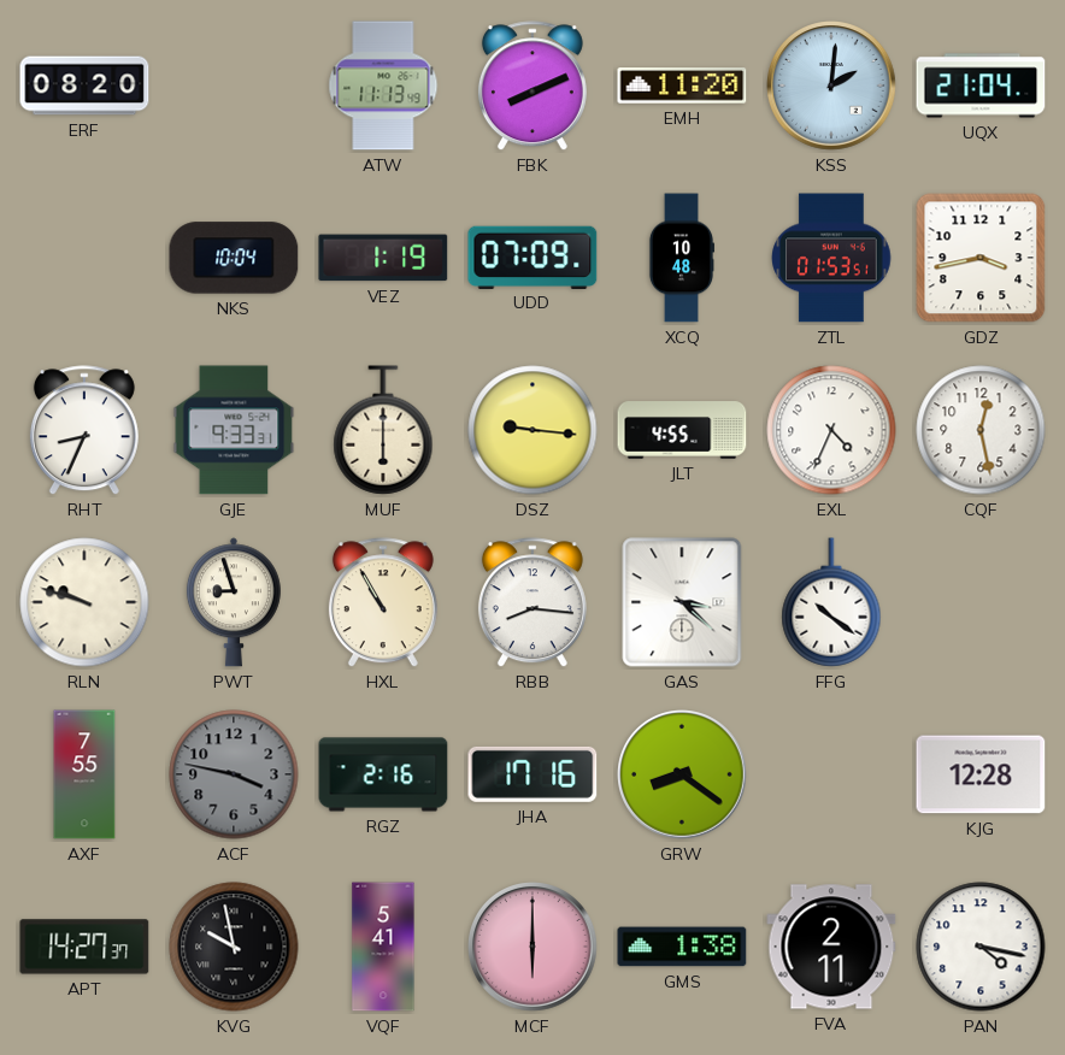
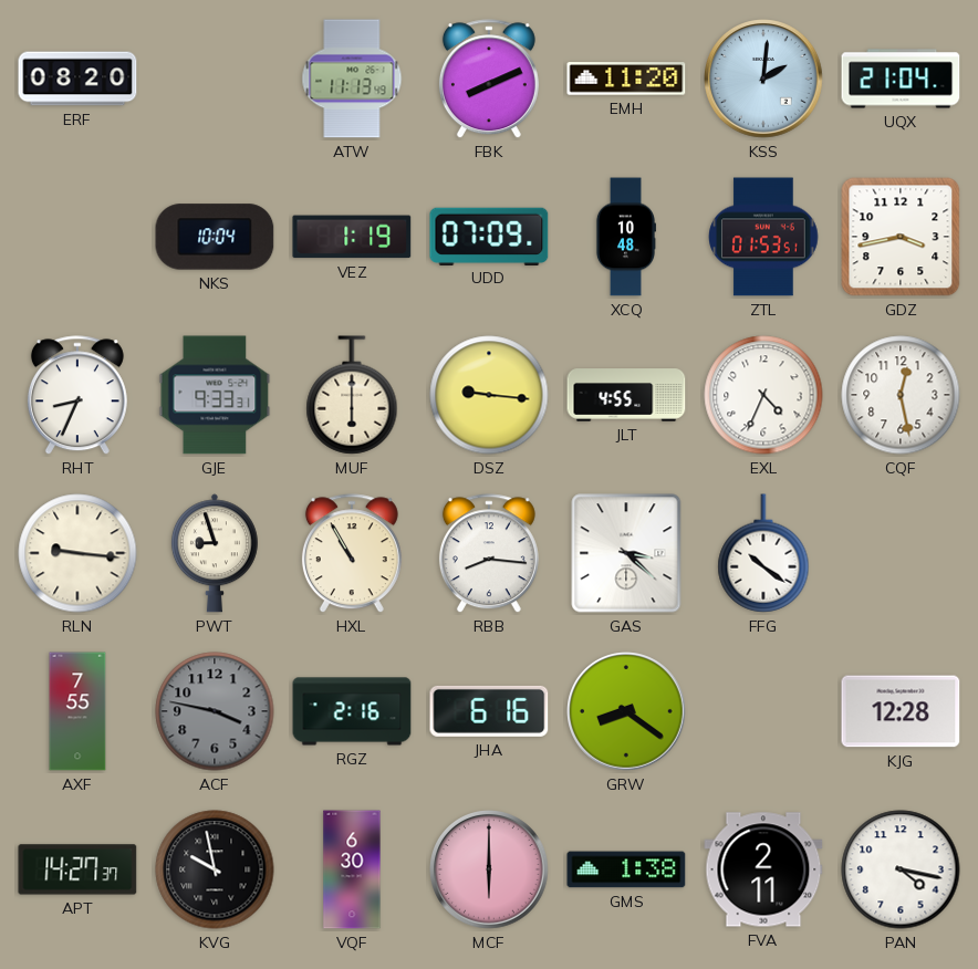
RLN: 9:48 -> 9:16
JHA: 17:16 -> 6:16
VQF: 5:41 -> 6:30
